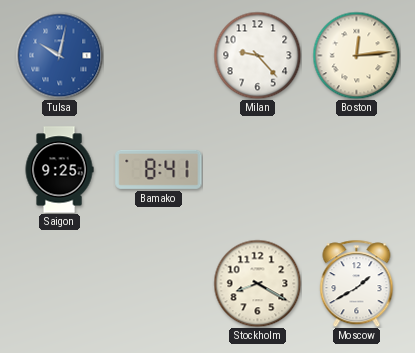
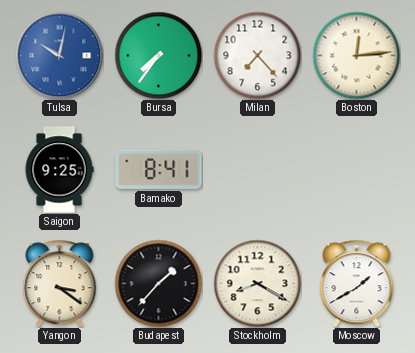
Bursa: none -> 7:36
Milan: 9:23 -> 7:23
Yangon: none -> 3:21
Budapest: none -> 1:37
